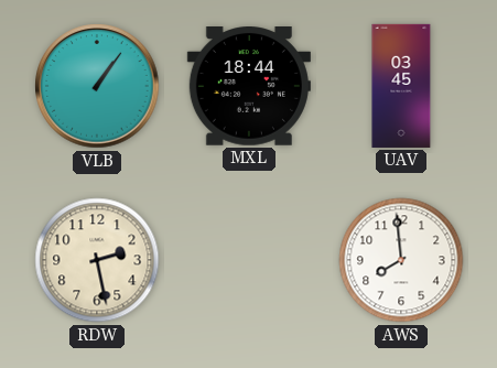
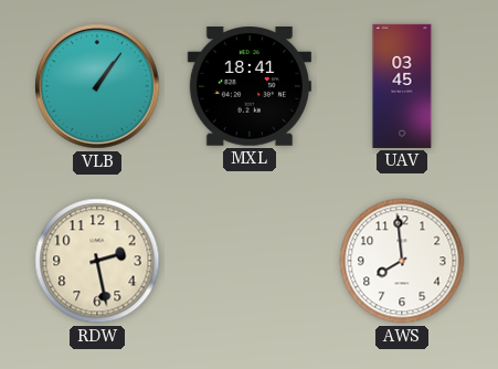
MXL: 18:44 -> 18:41
